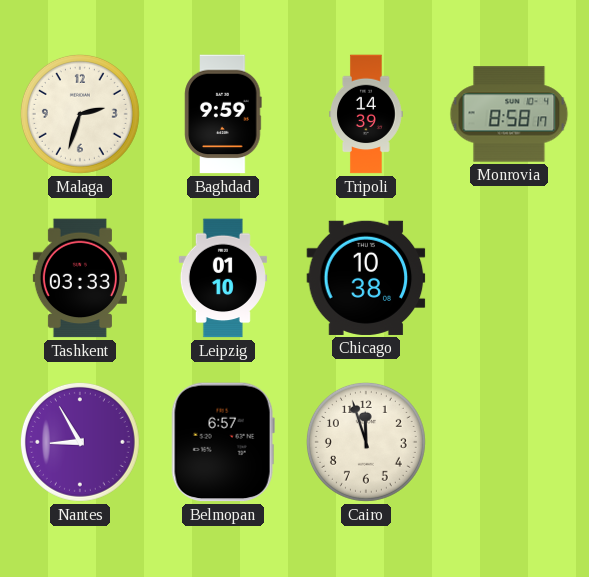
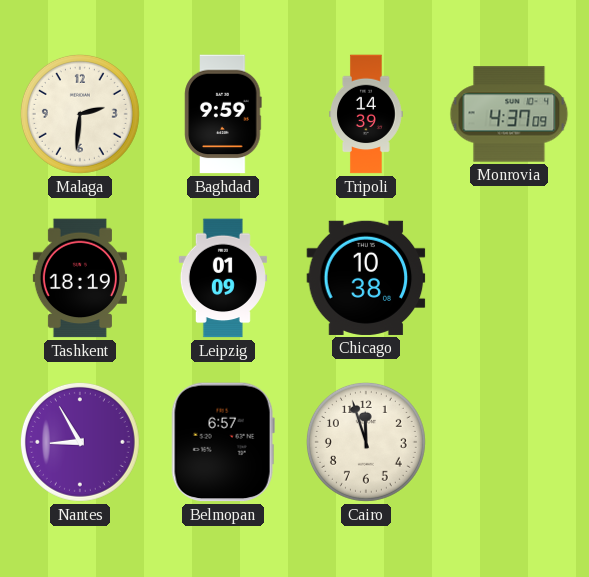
Malaga: 2:33 -> 2:31
Monrovia: 8:58 -> 4:37
Tashkent: 03:33 -> 18:19
Leipzig: 01:10 -> 01:09
